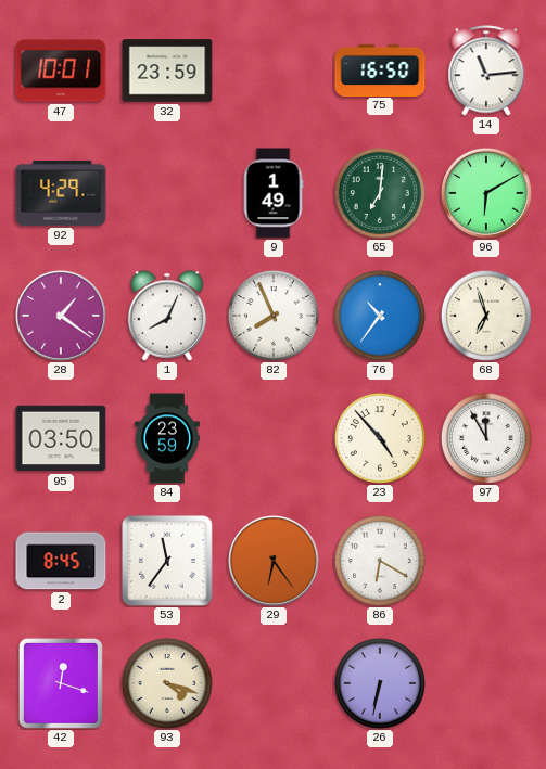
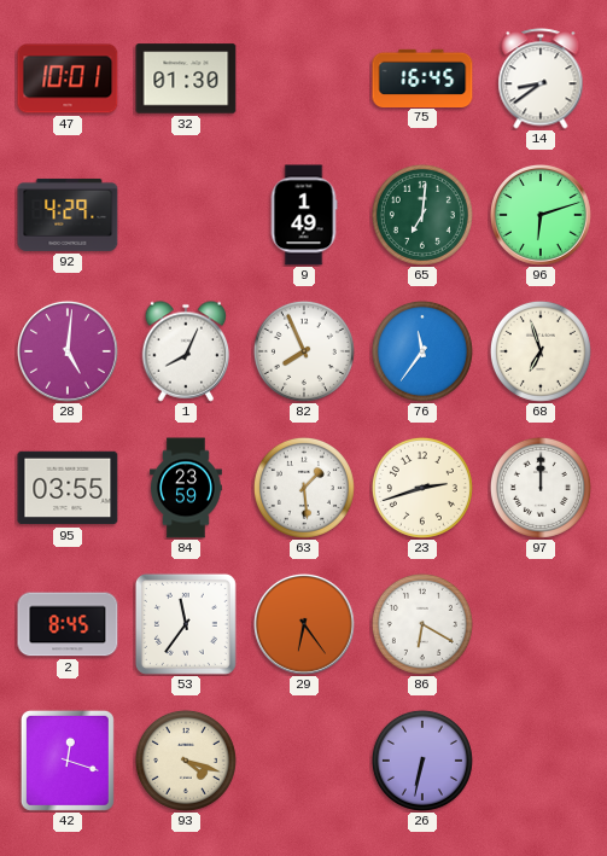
32: 23:59 -> 01:30
75: 16:50 -> 16:45
14: 11:14 -> 8:39
96: 6:10 -> 6:12
28: 1:21 -> 5:01
76: 10:36 -> 11:36
95: 03:50 -> 03:55
63: none -> 1:29
23: 4:53 -> 2:42
97: 11:55 -> 12:00
